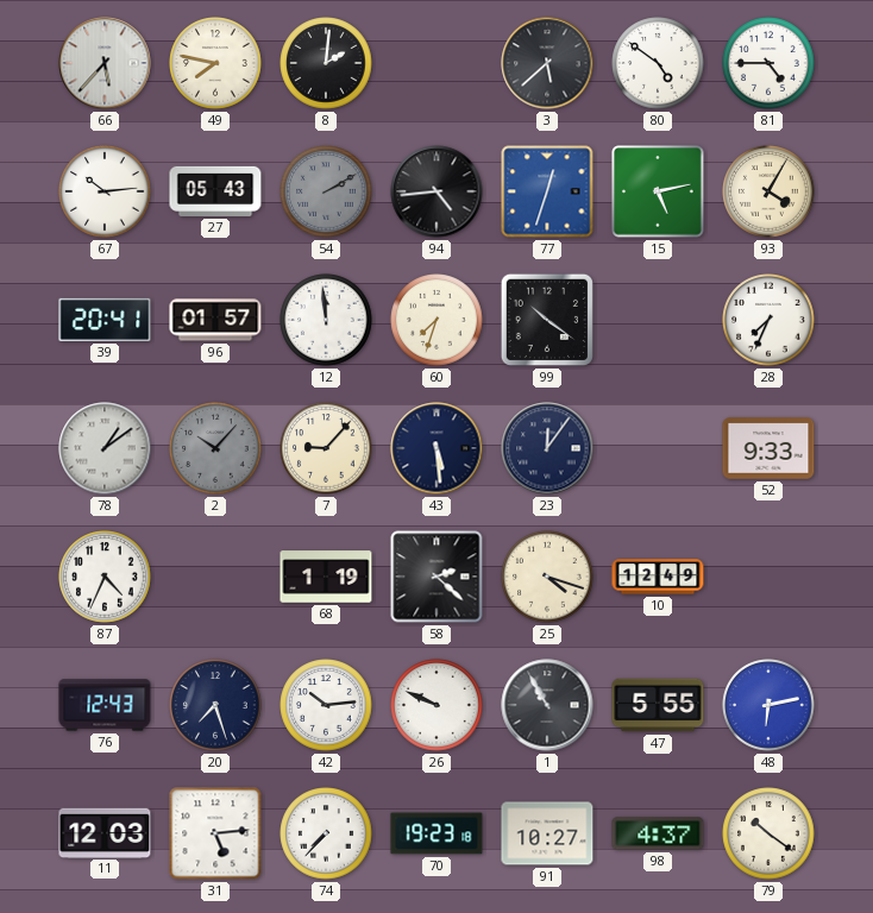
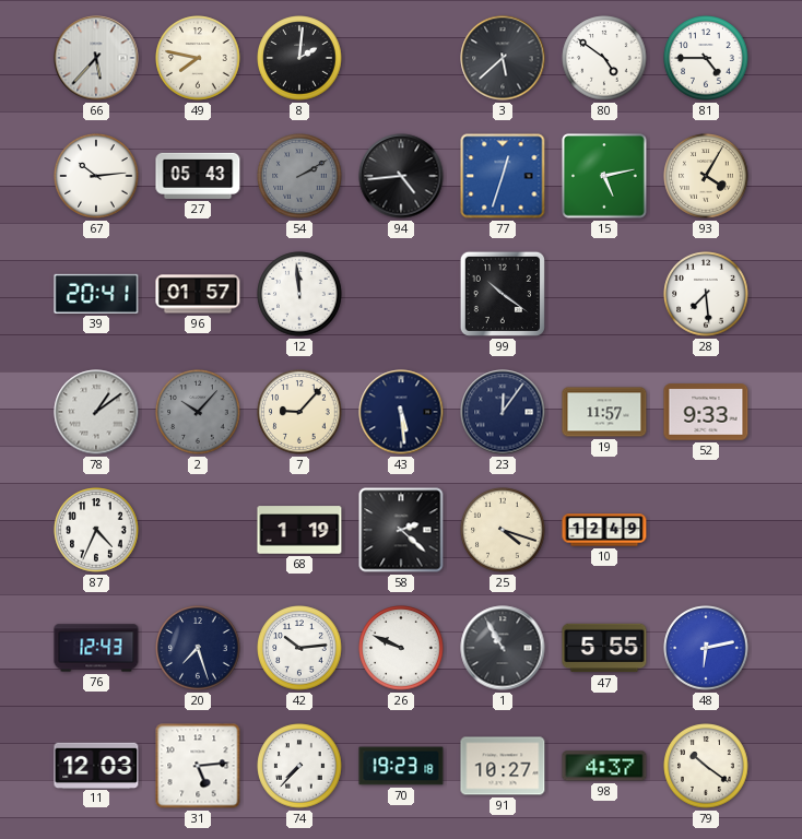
60: 7:33 -> none
28: 7:34 -> 7:29
19: none -> 11:57
